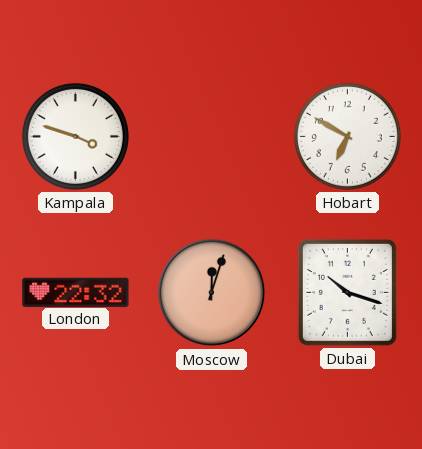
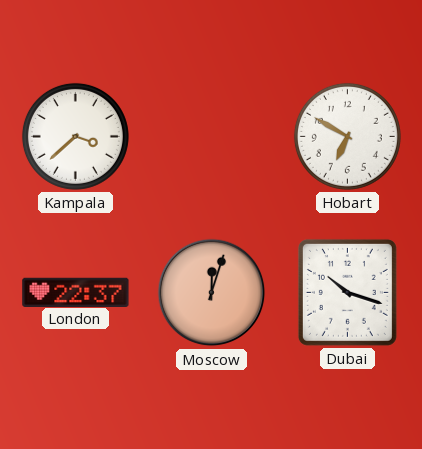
Kampala: 3:48 -> 3:38
London: 22:32 -> 22:37
